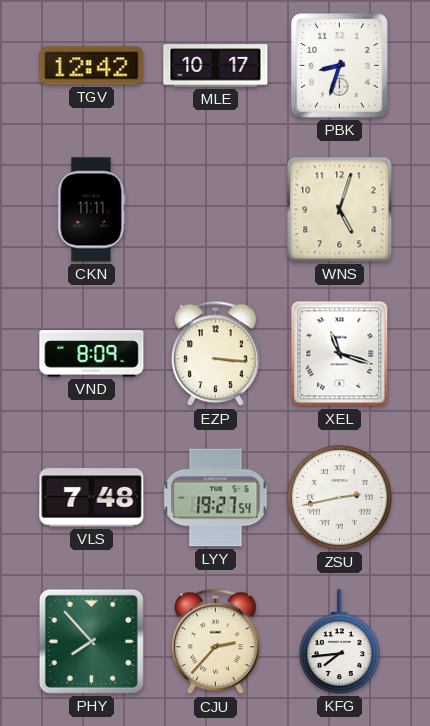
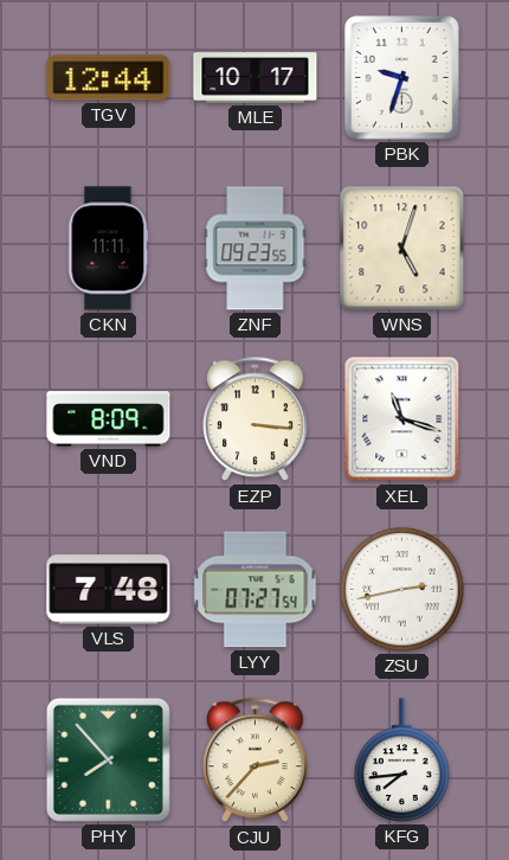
TGV: 12:42 -> 12:44
PBK: 8:33 -> 9:33
ZNF: none -> 09:23
LYY: 19:27 -> 07:27
